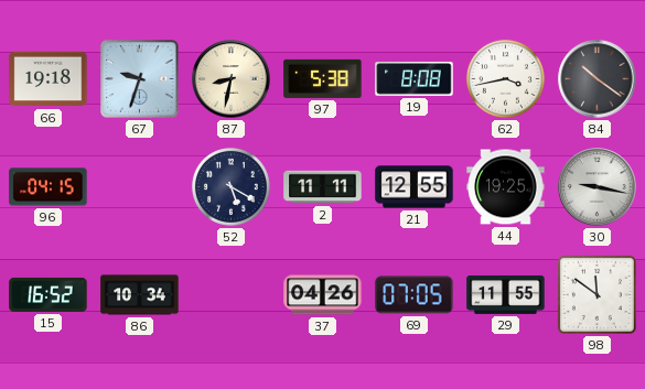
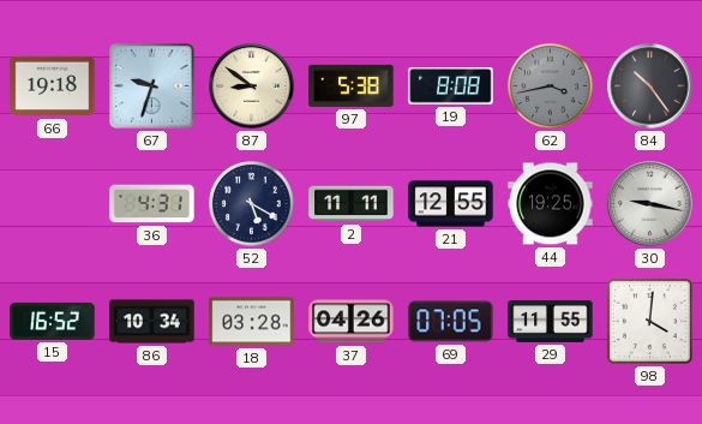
87: 8:32 -> 8:51
62 dial: white -> grey
84: 10:21 -> 10:24
96: 04:15 -> none
36: none -> 4:31
18: none -> 03:28
98: 11:51 -> 4:01
